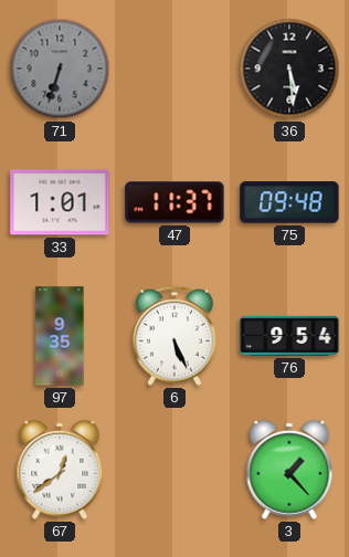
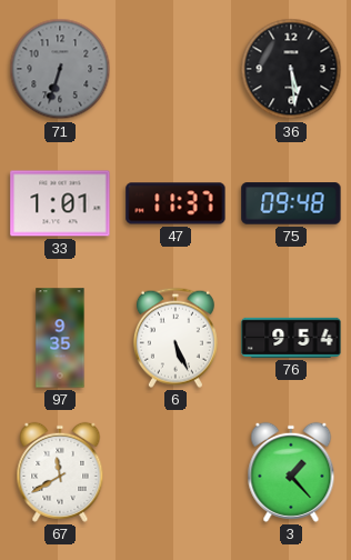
67: 12:39 -> 11:40
